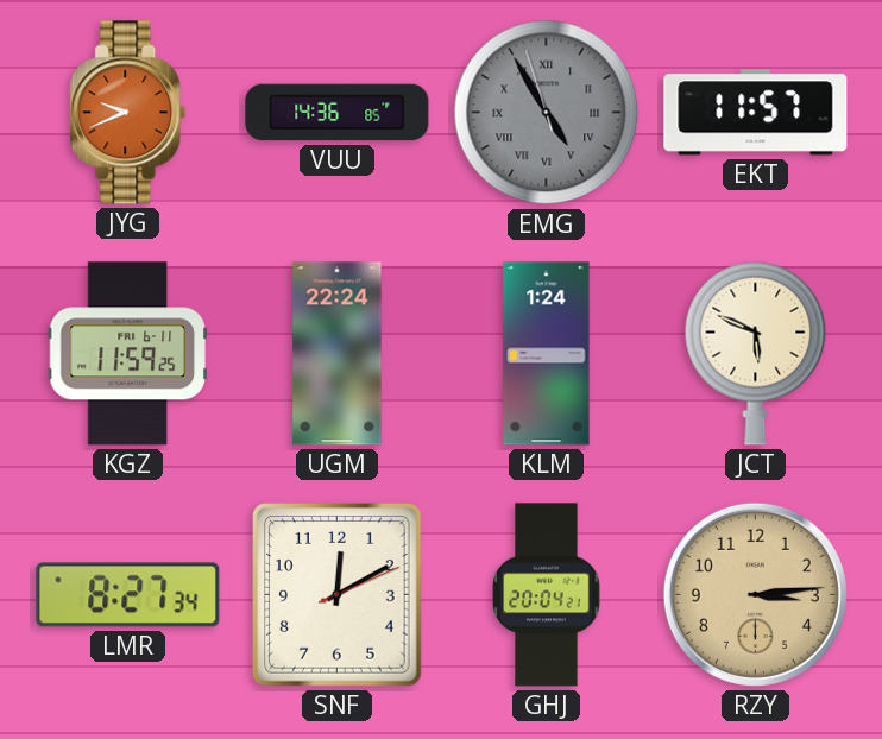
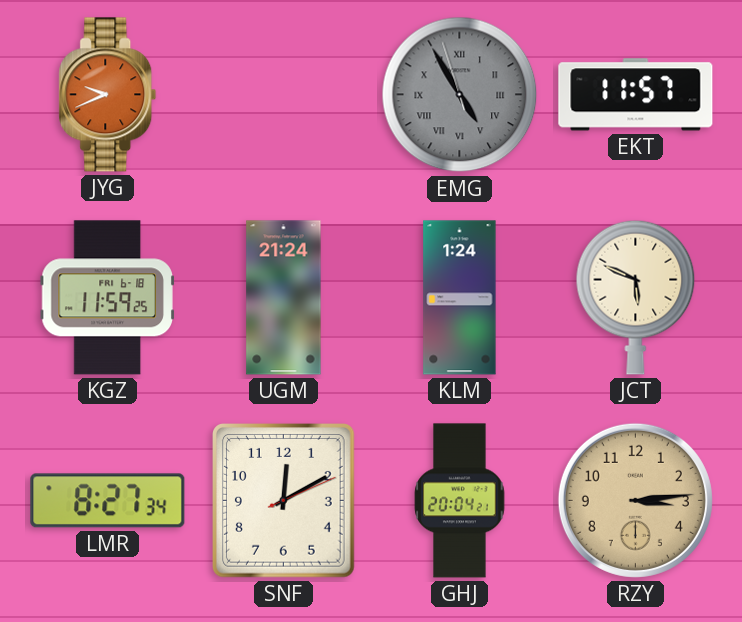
VUU: 14:36 -> none
KGZ date: FRI 6-11 -> FRI 6-18
UGM: 22:24 -> 21:24
